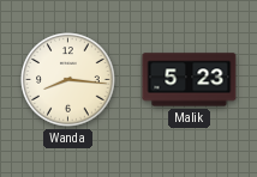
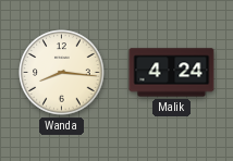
Malik: 5:23 -> 4:24
